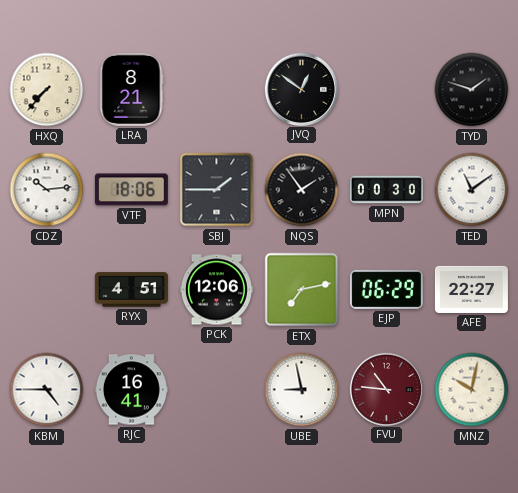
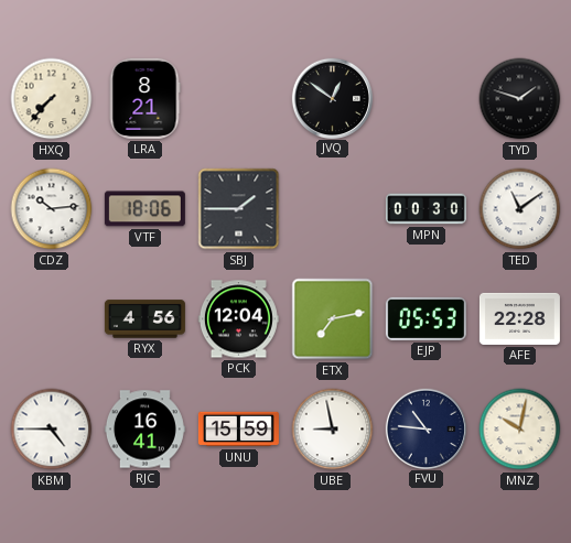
NQS: 1:54 -> none
RYX: 4:51 -> 4:56
PCK: 12:06 -> 12:04
EJP: 06:29 -> 05:53
AFE: 22:27 -> 22:28
UNU: none -> 15:59
FVU dial: burgundy -> navy
